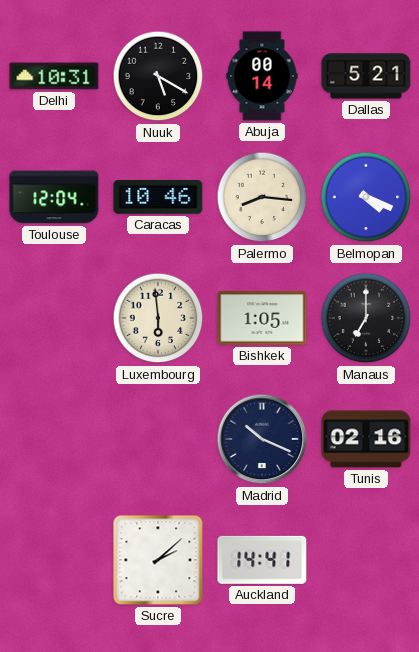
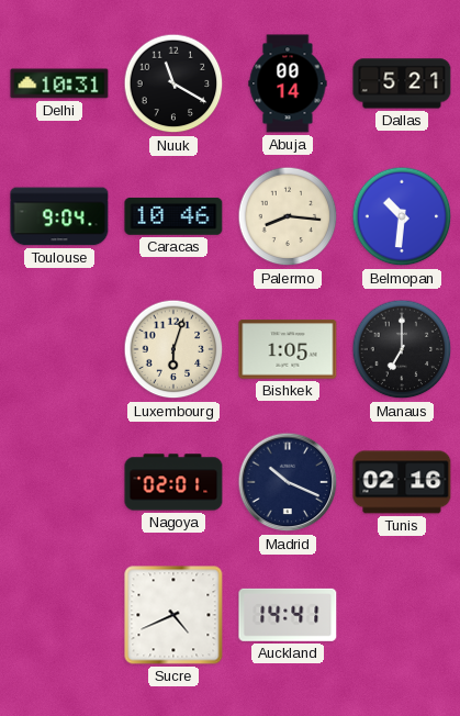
Nuuk: 5:20 -> 11:20
Toulouse: 12:04 -> 9:04
Belmopan: 4:19 -> 10:31
Luxembourg: 5:59 -> 6:03
Nagoya: none -> 02:01
Sucre: 2:08 -> 4:41
